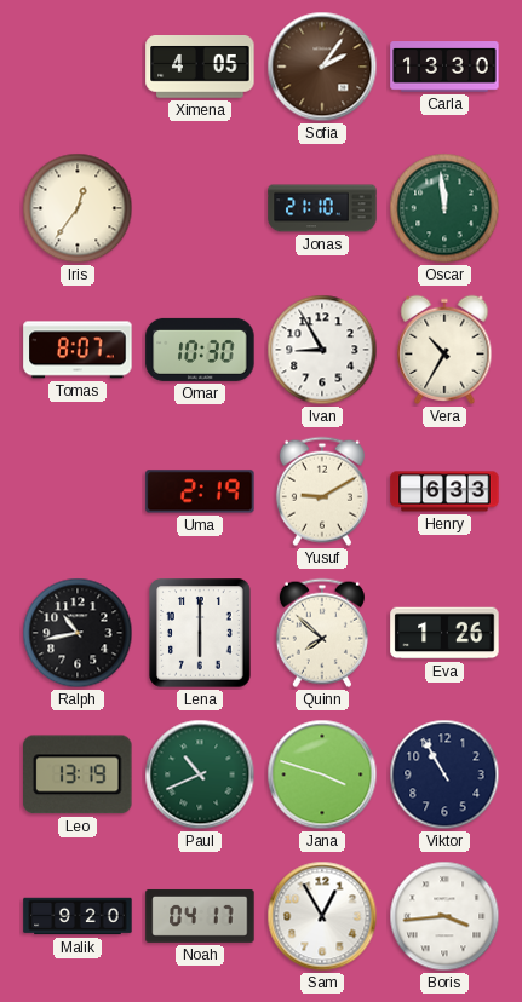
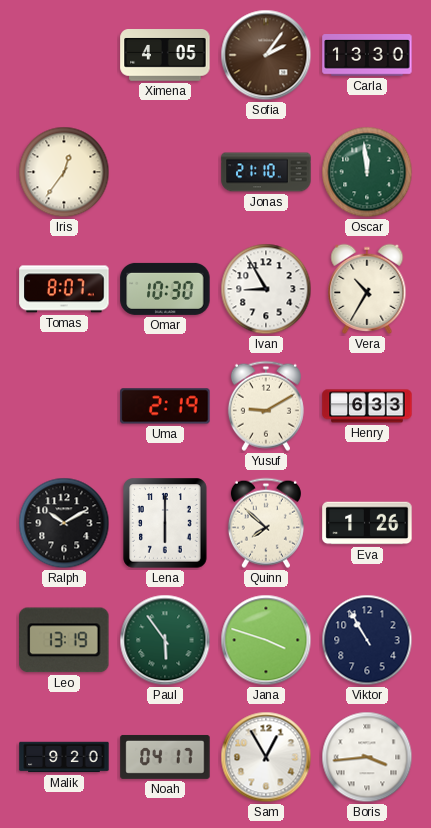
Ralph: 10:43 -> 10:10
Paul: 10:41 -> 5:54
